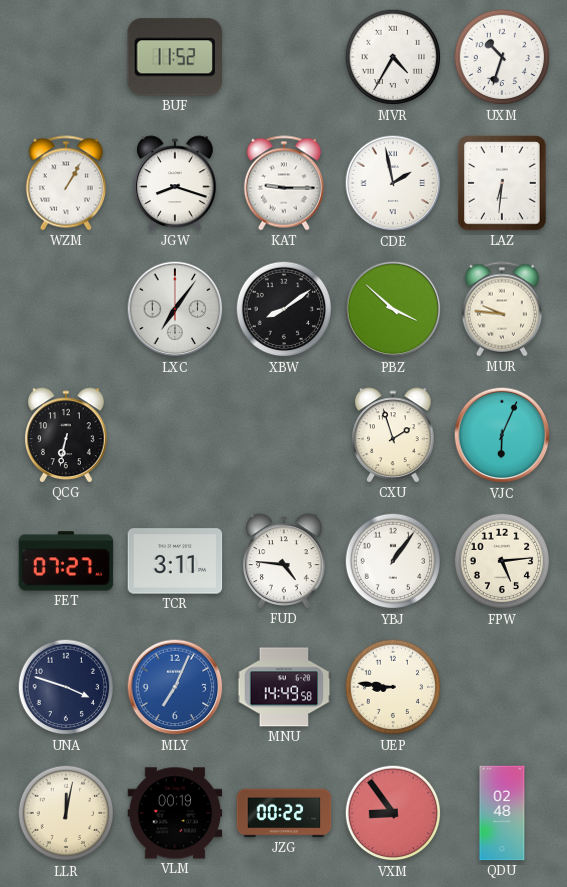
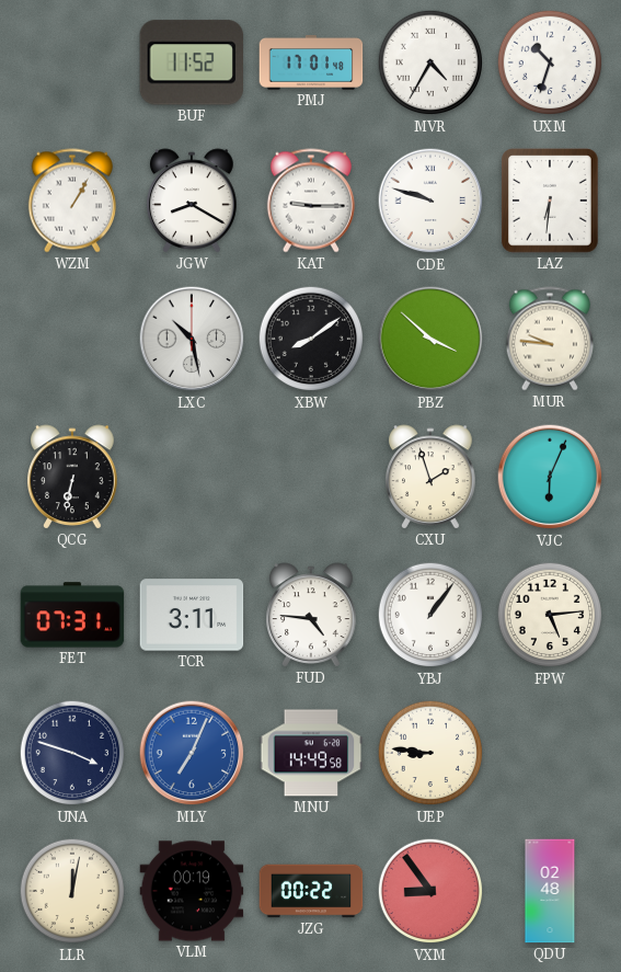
PMJ: none -> 17:01
JGW: 8:18 -> 8:20
CDE: 1:58 -> 9:48
LXC: 7:06 -> 10:28
FET: 07:27 -> 07:31
